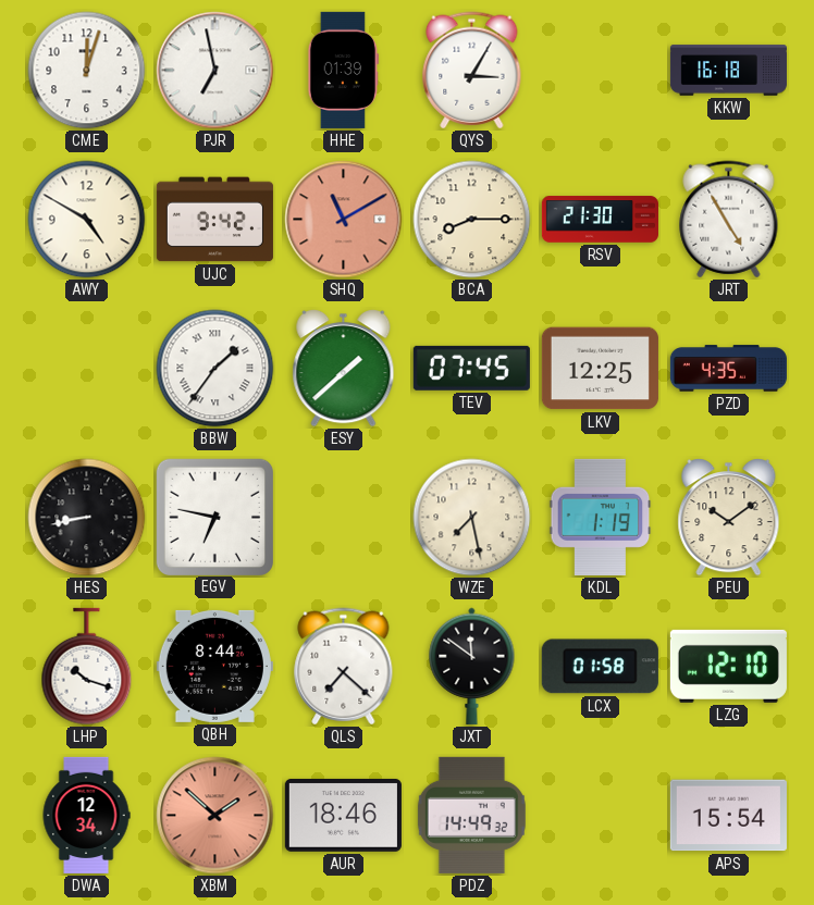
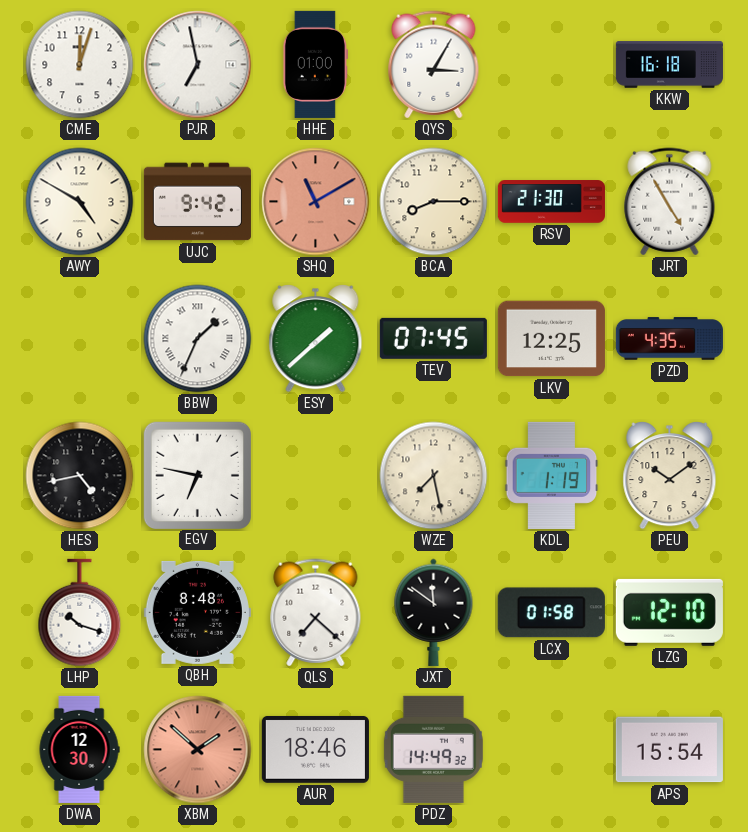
HHE: 01:39 -> 01:00
BBW: 1:36 -> 1:34
HES: 8:43 -> 4:43
QBH: 8:44 -> 8:48
DWA: 12:34 -> 12:30
